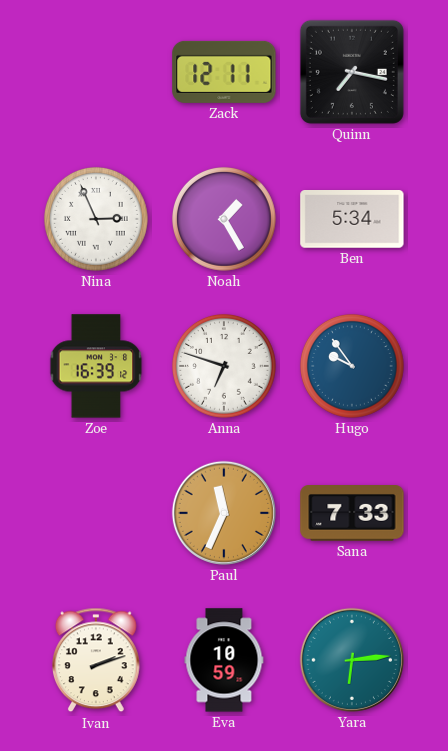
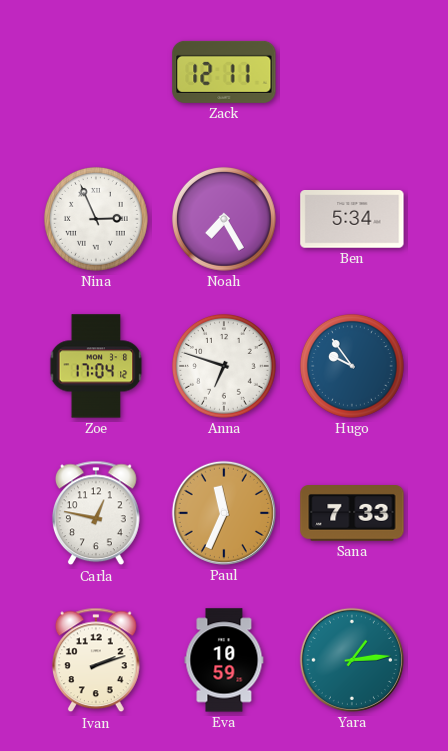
Quinn: 7:17 -> none
Noah: 1:25 -> 7:25
Zoe: 16:39 -> 17:04
Carla: none -> 12:47
Yara: 6:14 -> 1:14
